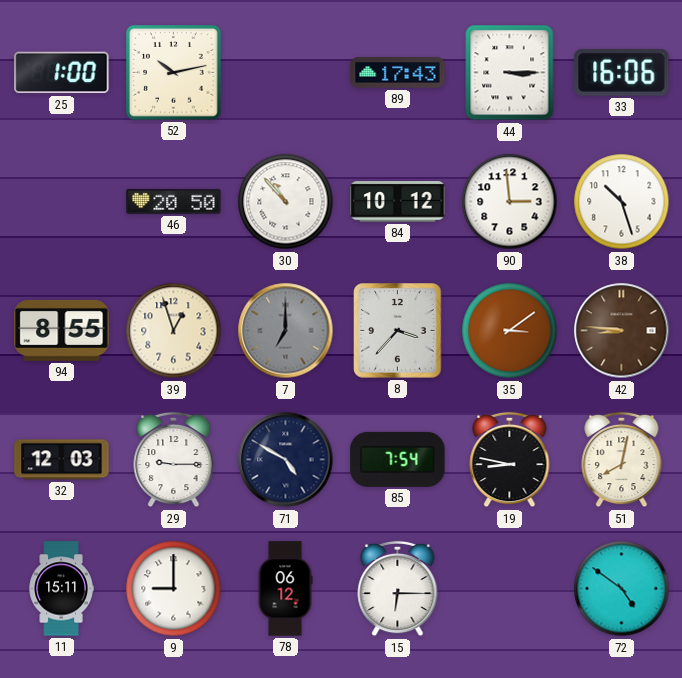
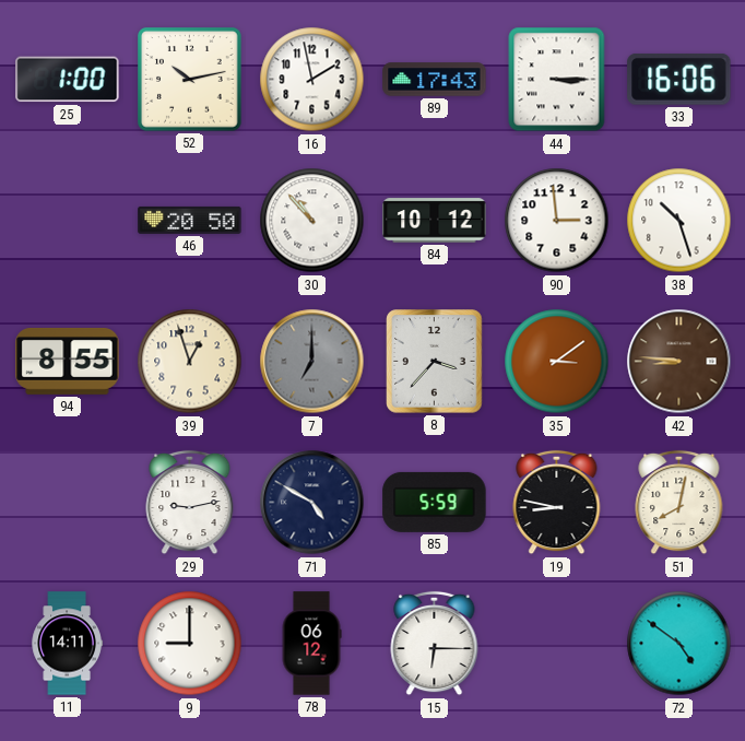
16: none -> 1:58
32: 12:03 -> none
29: 9:15 -> 9:13
85: 7:54 -> 5:59
11: 15:11 -> 14:11
